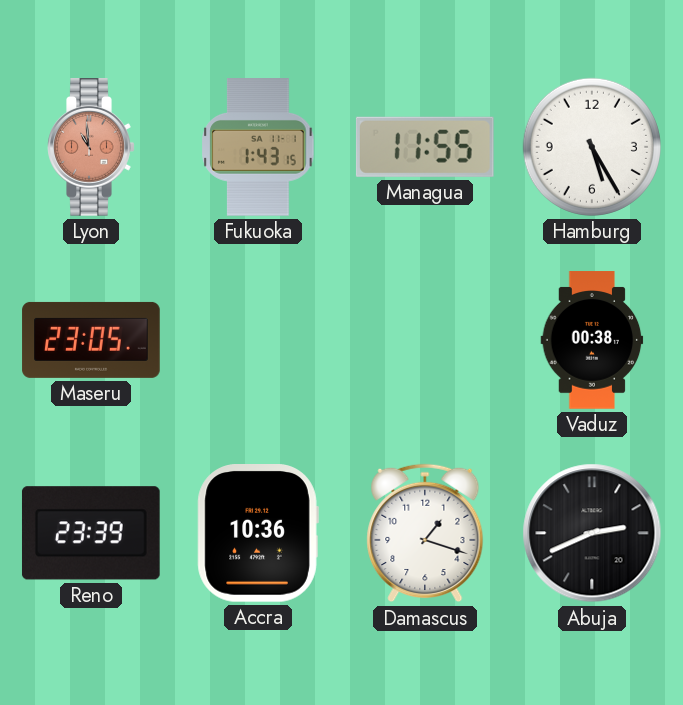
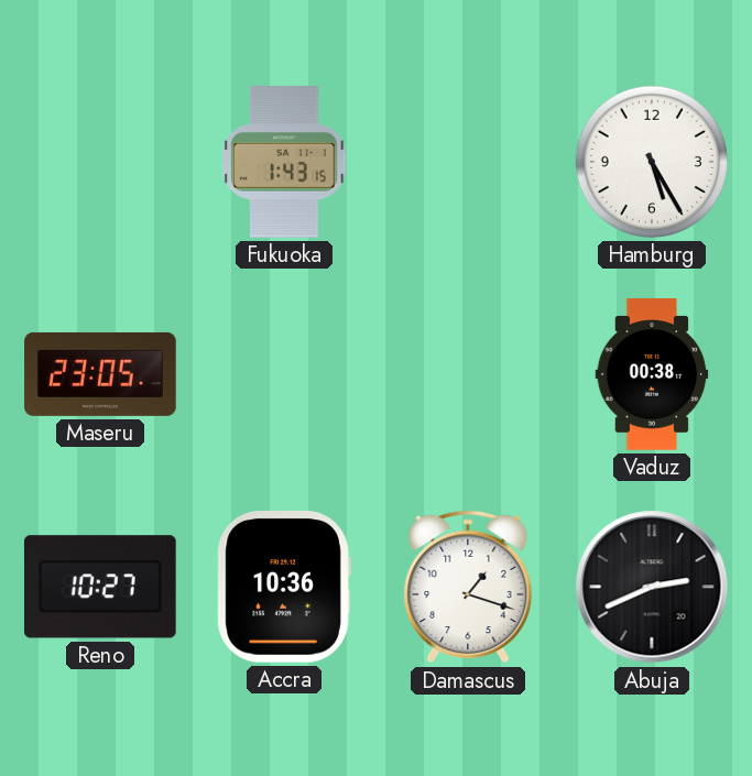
Lyon: 10:59 -> none
Managua: 11:55 -> none
Reno: 23:39 -> 10:27
